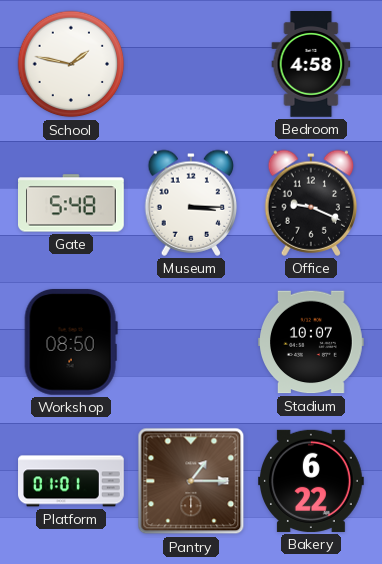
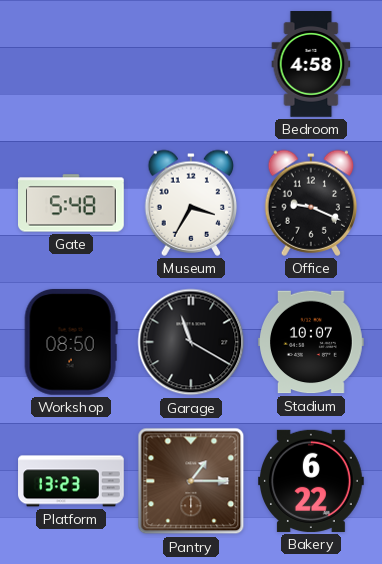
School: 1:47 -> none
Museum: 3:15 -> 3:35
Garage: none -> 11:20
Platform: 01:01 -> 13:23
